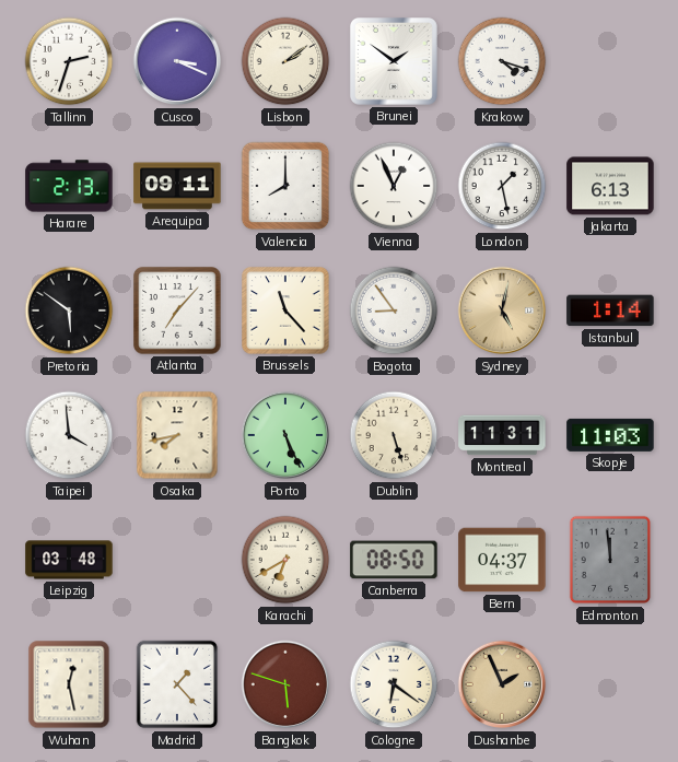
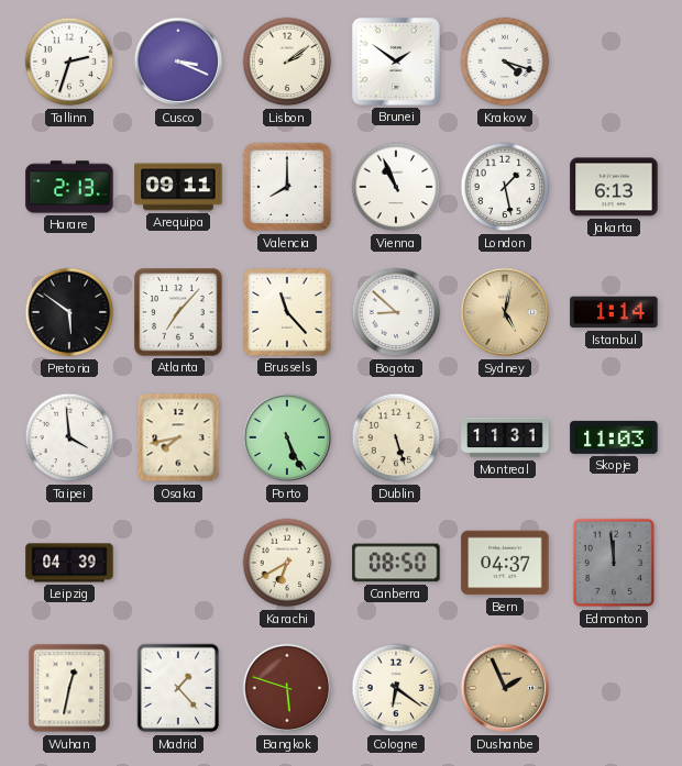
Vienna: 12:56 -> 10:56
Bogota: 8:54 -> 8:52
Leipzig: 03:48 -> 04:39
Wuhan: 12:28 -> 12:32
